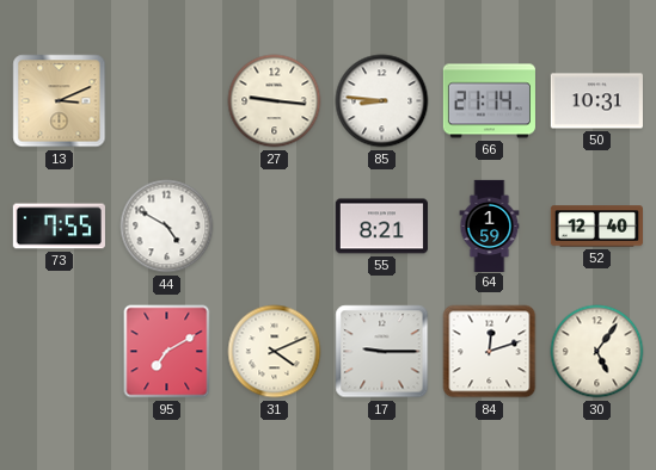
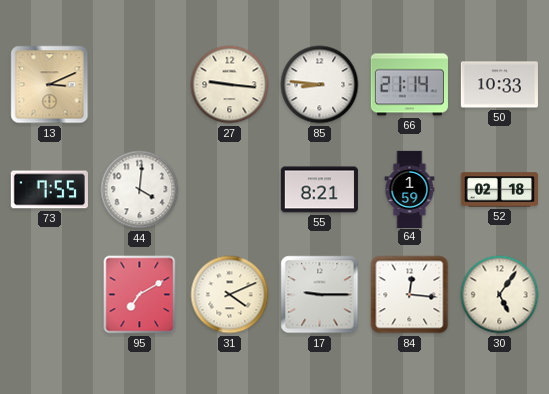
50: 10:31 -> 10:33
44: 4:50 -> 4:01
52: 12:40 -> 02:18
84: 12:12 -> 12:16
